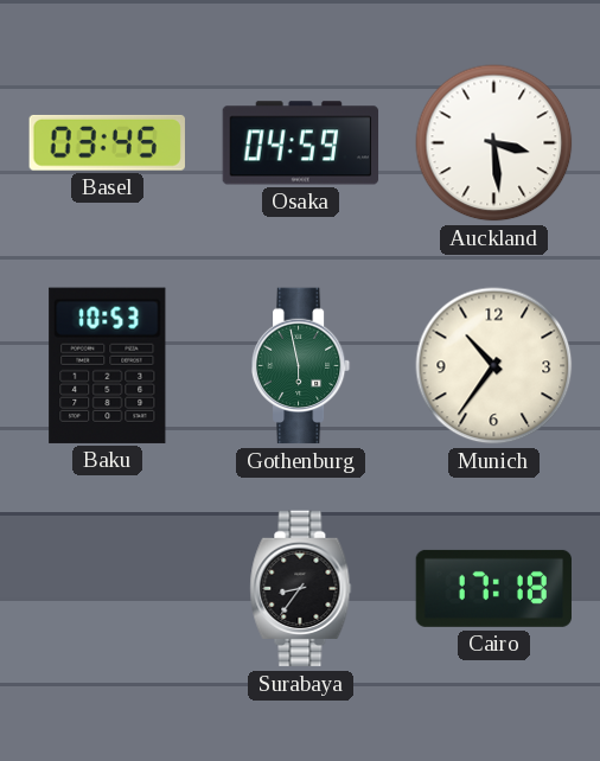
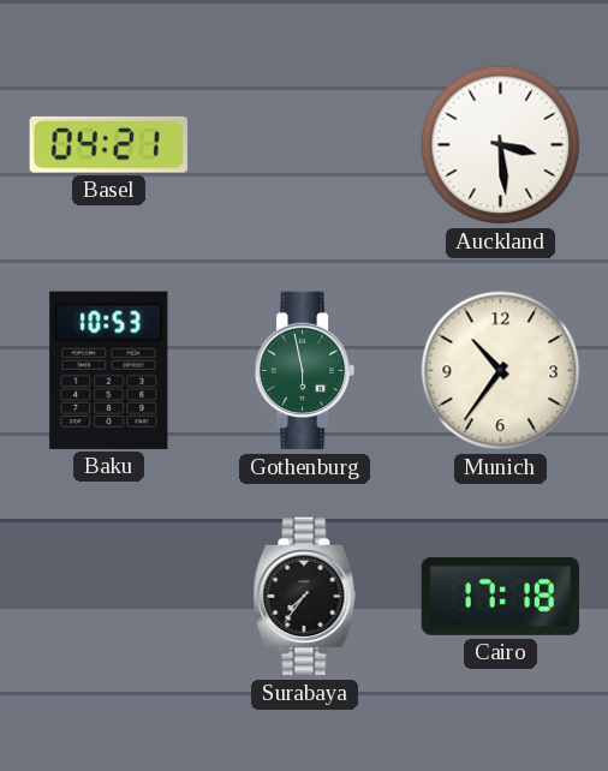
Basel: 03:45 -> 04:21
Osaka: 04:59 -> none
Surabaya: 8:36 -> 7:36
